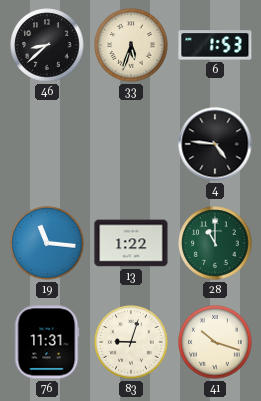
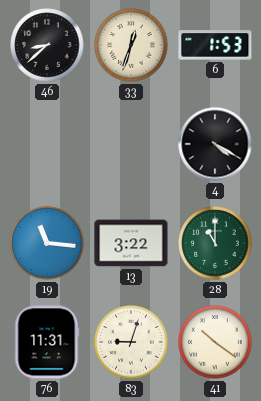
33: 5:33 -> 12:33
4: 4:46 -> 4:20
13: 1:22 -> 3:22
41: 10:18 -> 10:21
